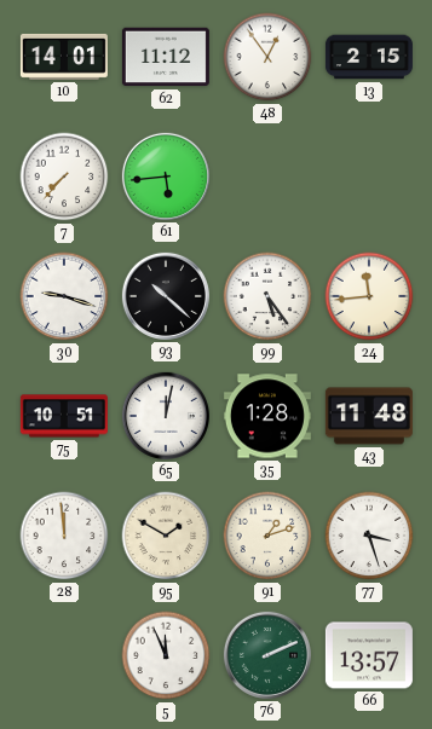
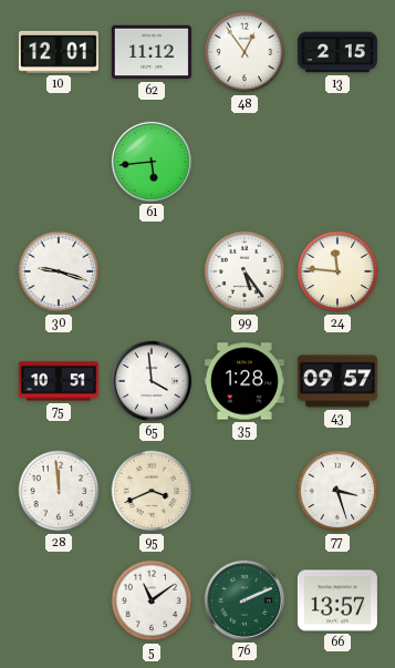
10: 14:01 -> 12:01
7: 7:37 -> none
93: 10:22 -> none
24: 11:44 -> 11:46
65: 12:02 -> 3:59
43: 11:48 -> 09:57
95: 1:50 -> 3:41
91: 1:12 -> none
5: 11:56 -> 11:09
